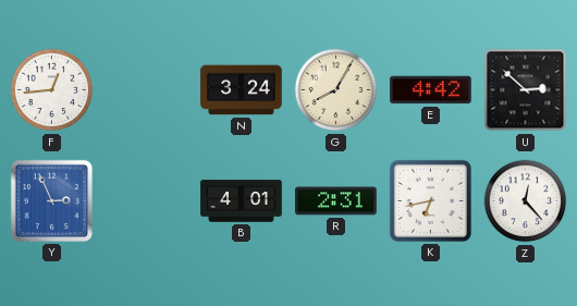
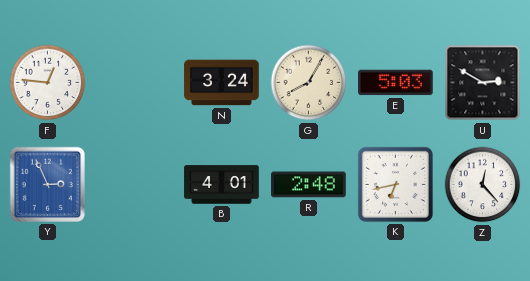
F: 12:44 -> 12:46
E: 4:42 -> 5:03
U: 2:52 -> 2:50
R: 2:31 -> 2:48
